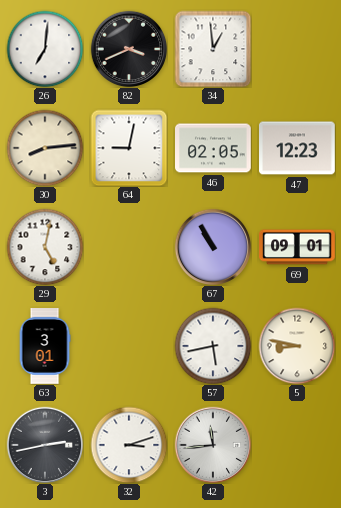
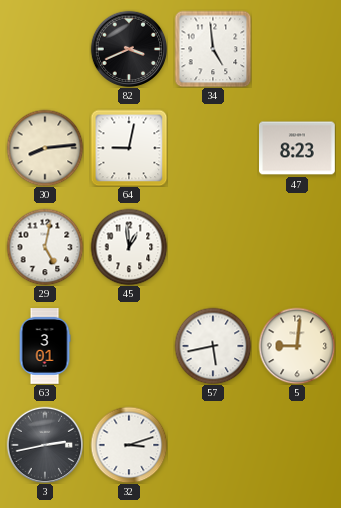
26: 7:01 -> none
34: 12:59 -> 4:59
46: 02:05 -> none
47: 12:23 -> 8:23
45: none -> 12:59
67: 10:55 -> none
69: 09:01 -> none
5: 8:47 -> 9:01
42: 11:44 -> none
